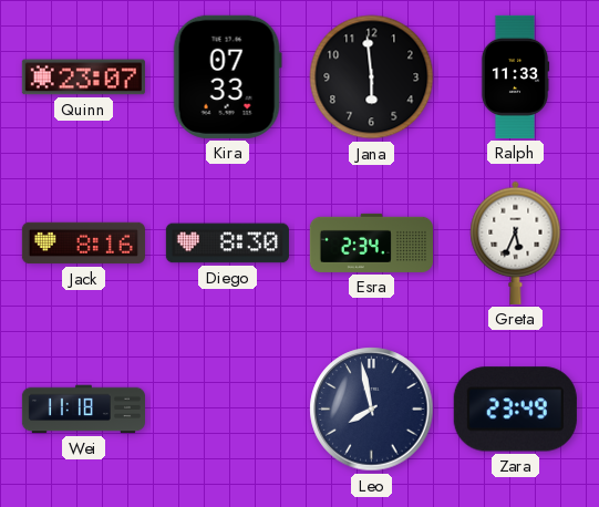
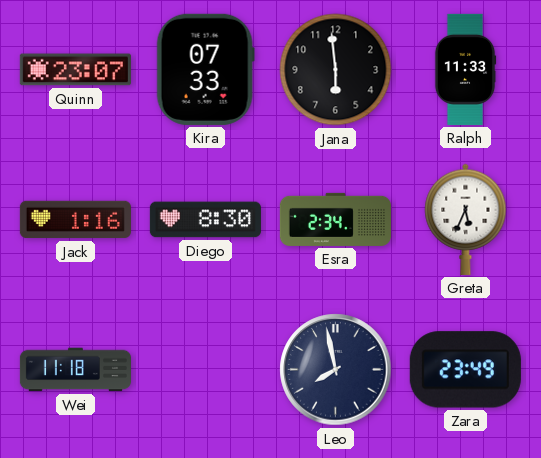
Jack: 8:16 -> 1:16
